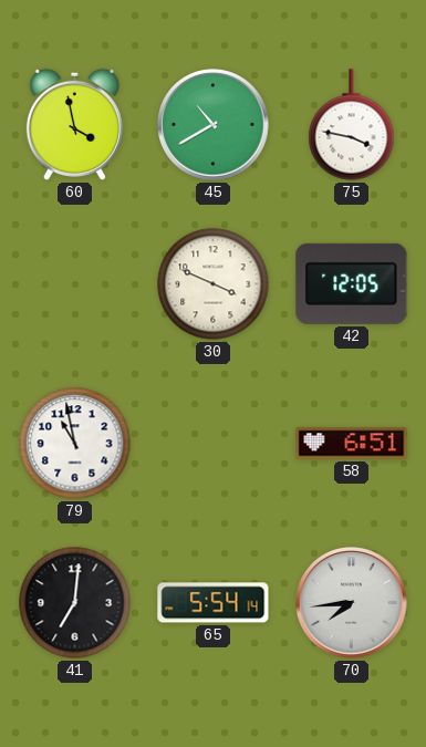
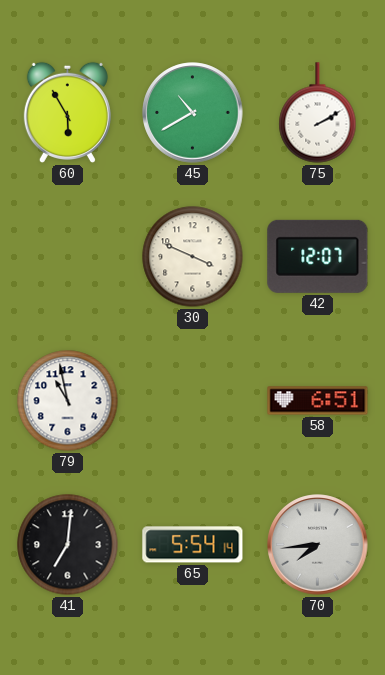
60: 3:58 -> 5:55
75: 3:47 -> 2:10
42: 12:05 -> 12:07
